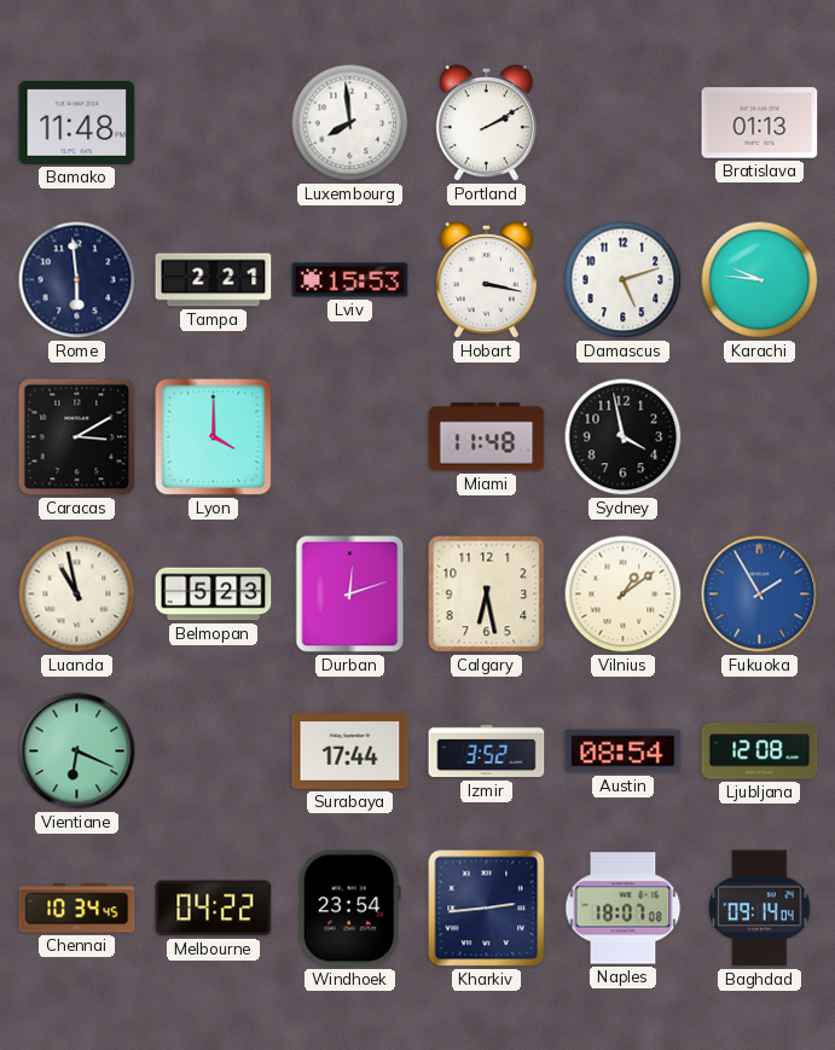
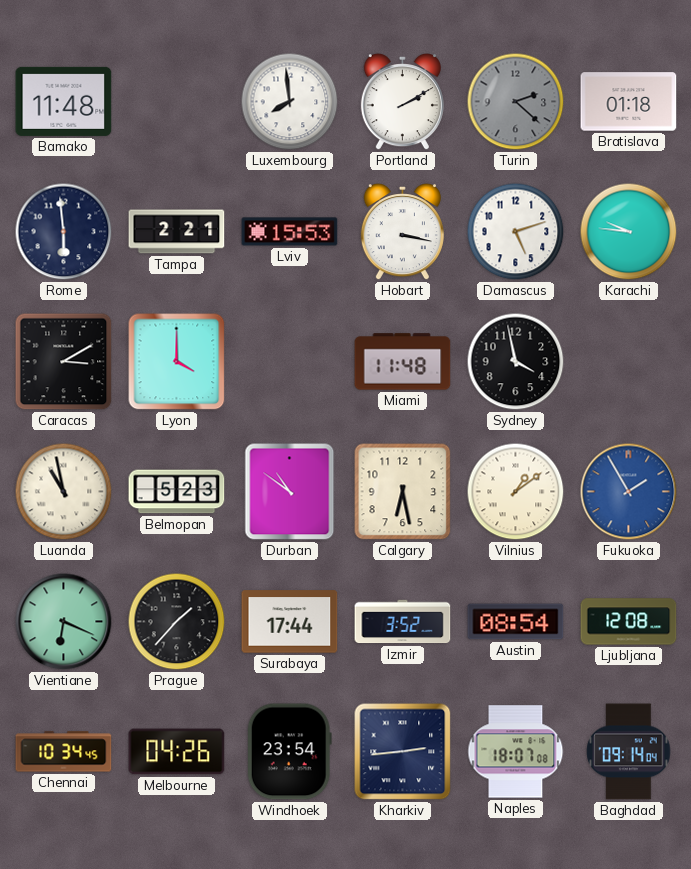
Turin: none -> 2:22
Bratislava: 01:13 -> 01:18
Durban: 12:12 -> 10:51
Prague: none -> 1:37
Melbourne: 04:22 -> 04:26
